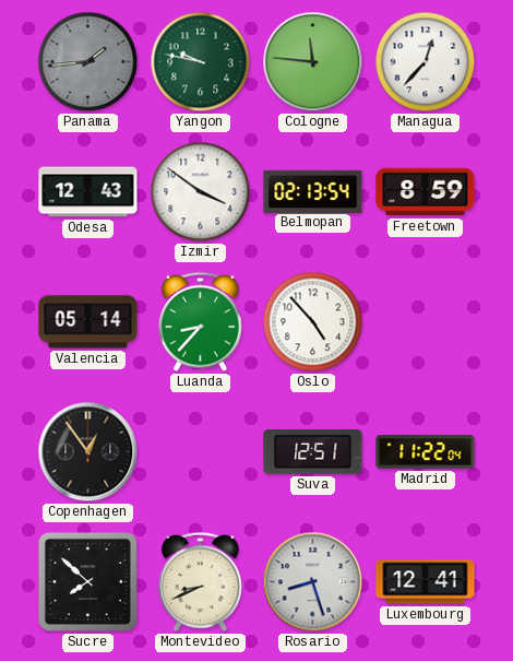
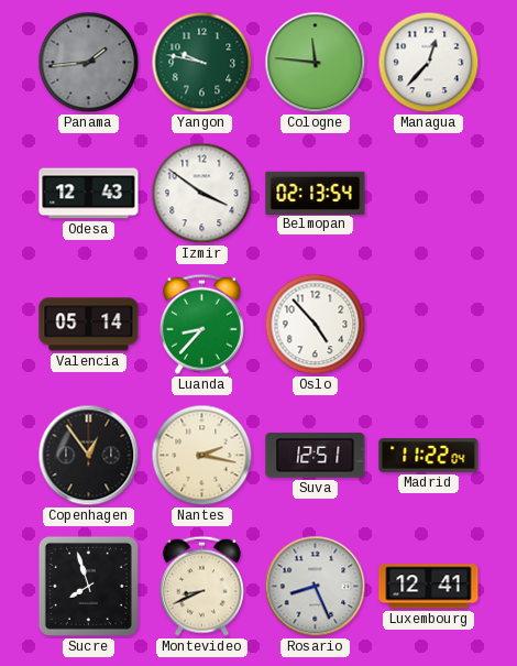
Freetown: 8:59 -> none
Nantes: none -> 2:17
Sucre: 7:52 -> 7:57
Rosario: 8:27 -> 8:26
